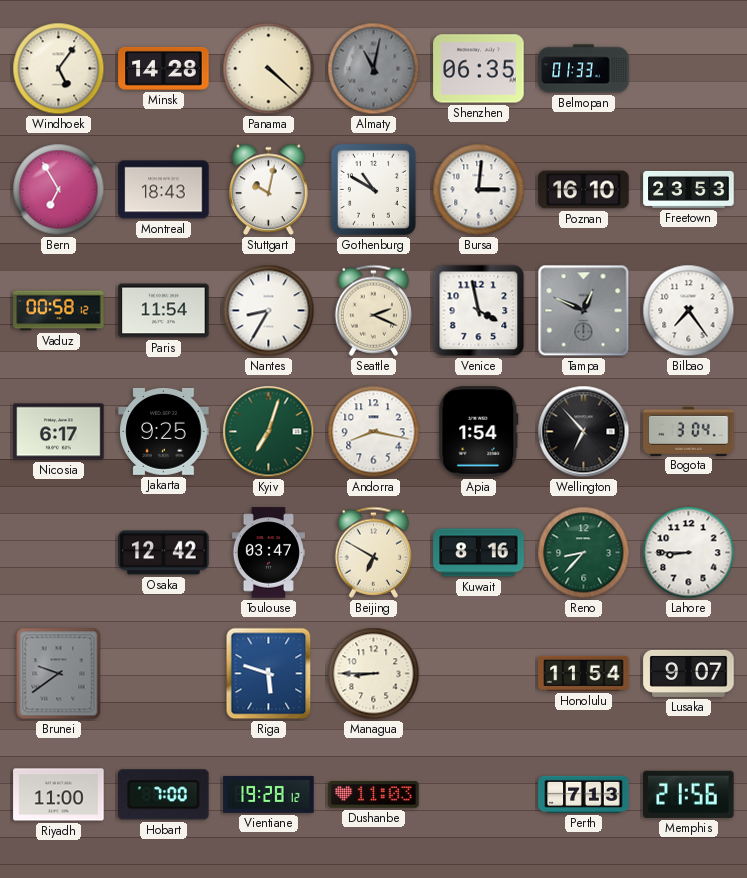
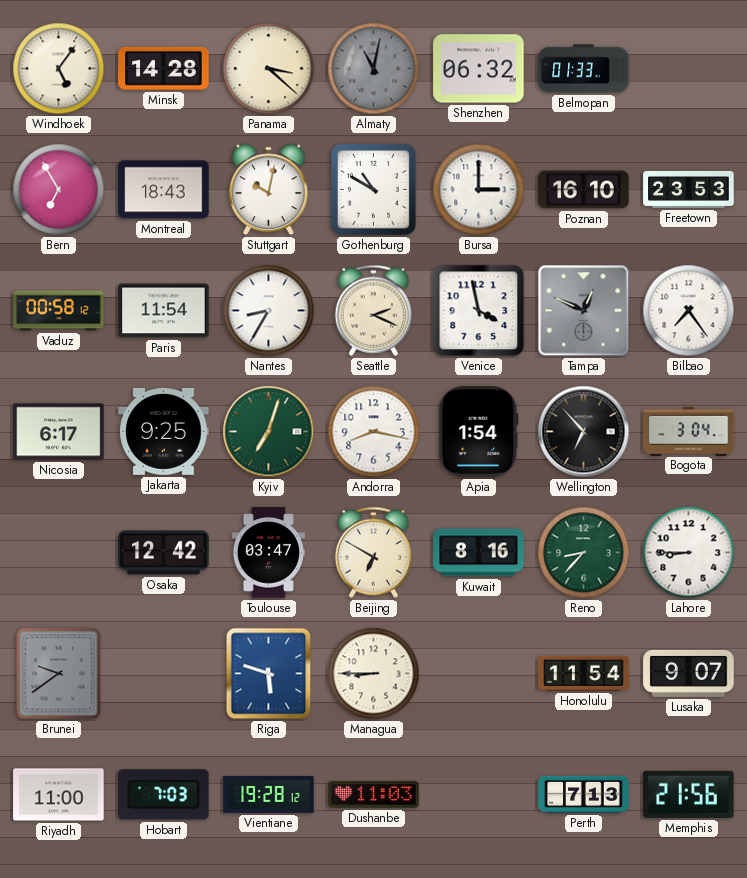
Panama: 4:22 -> 3:22
Shenzhen: 06:35 -> 06:32
Bursa: 3:01 -> 3:00
Hobart: 7:00 -> 7:03
